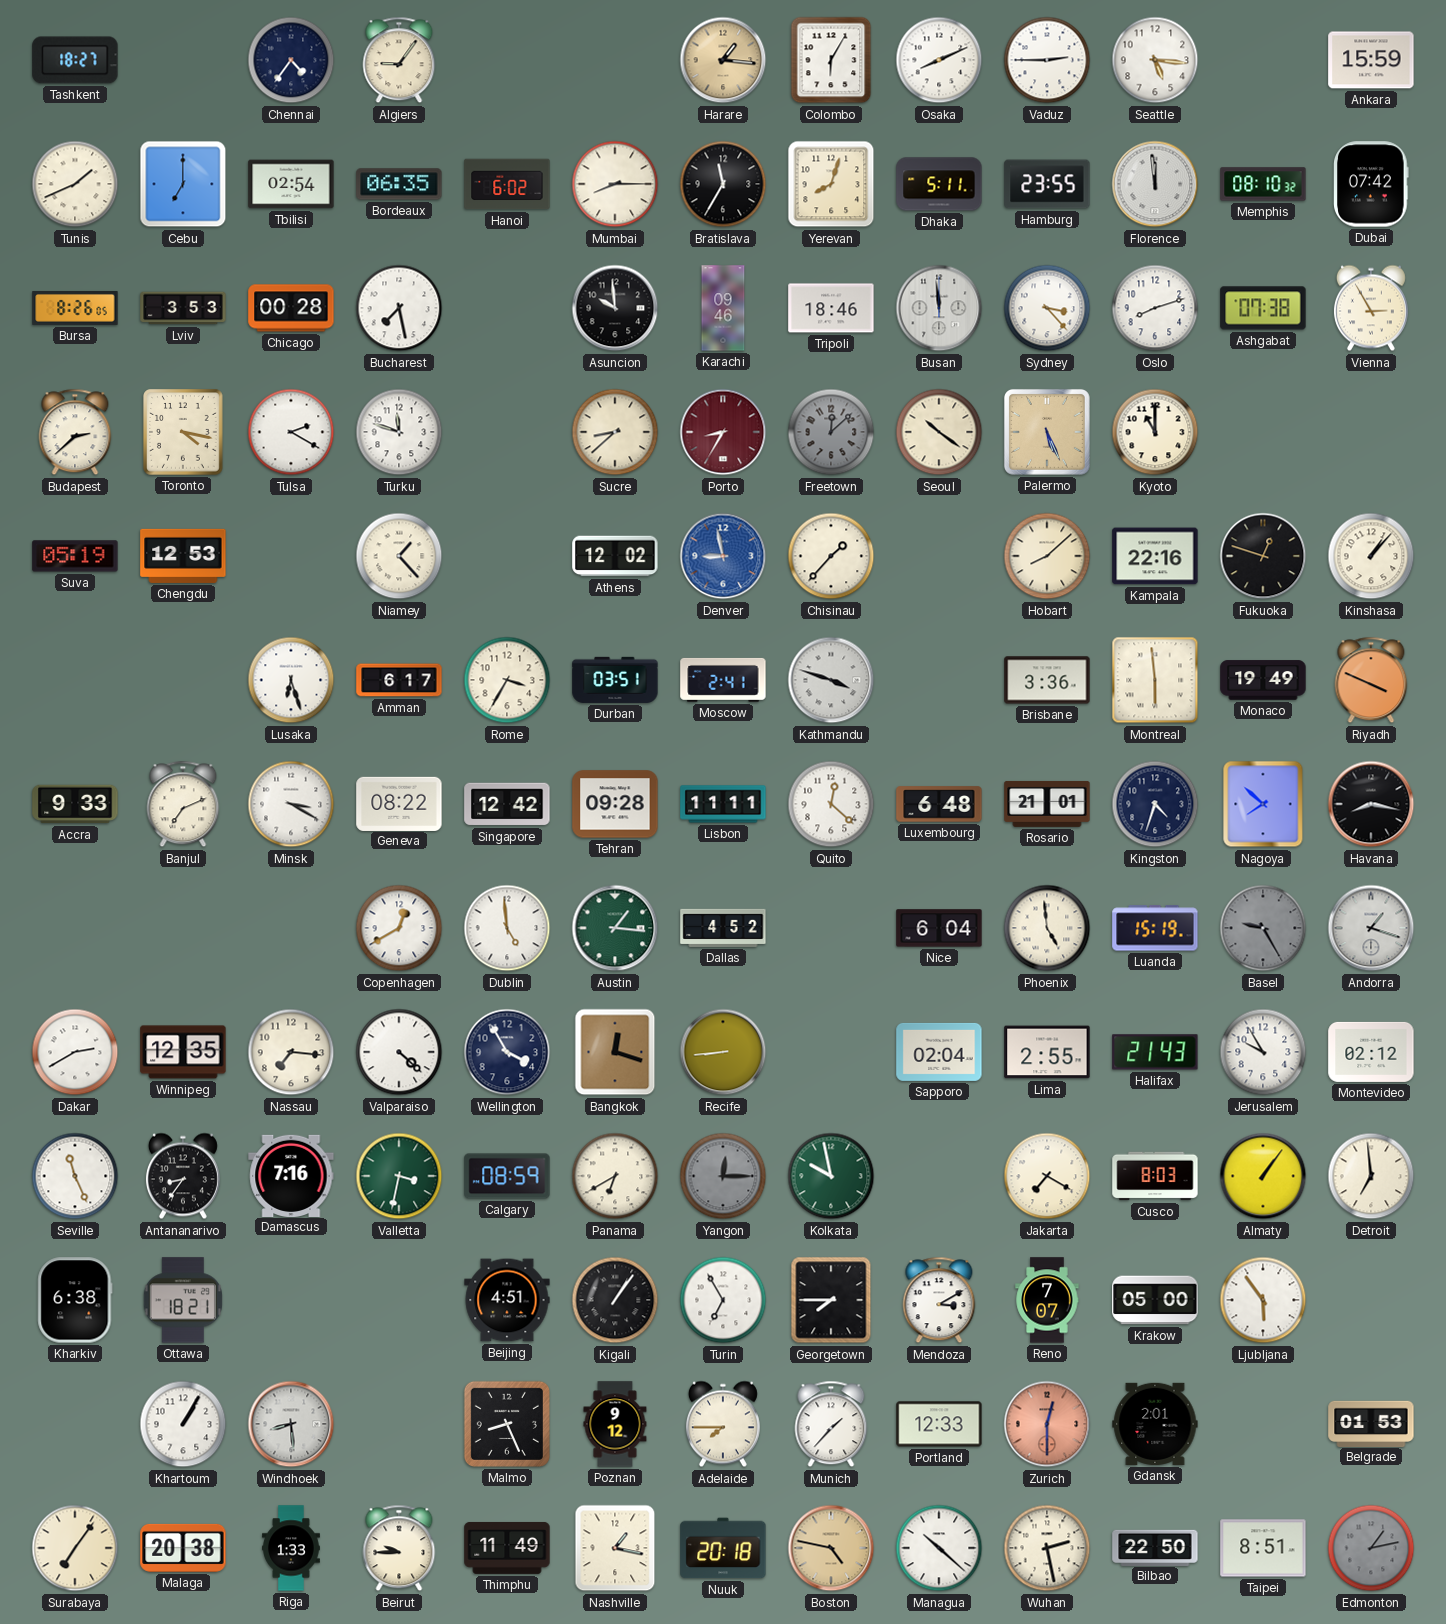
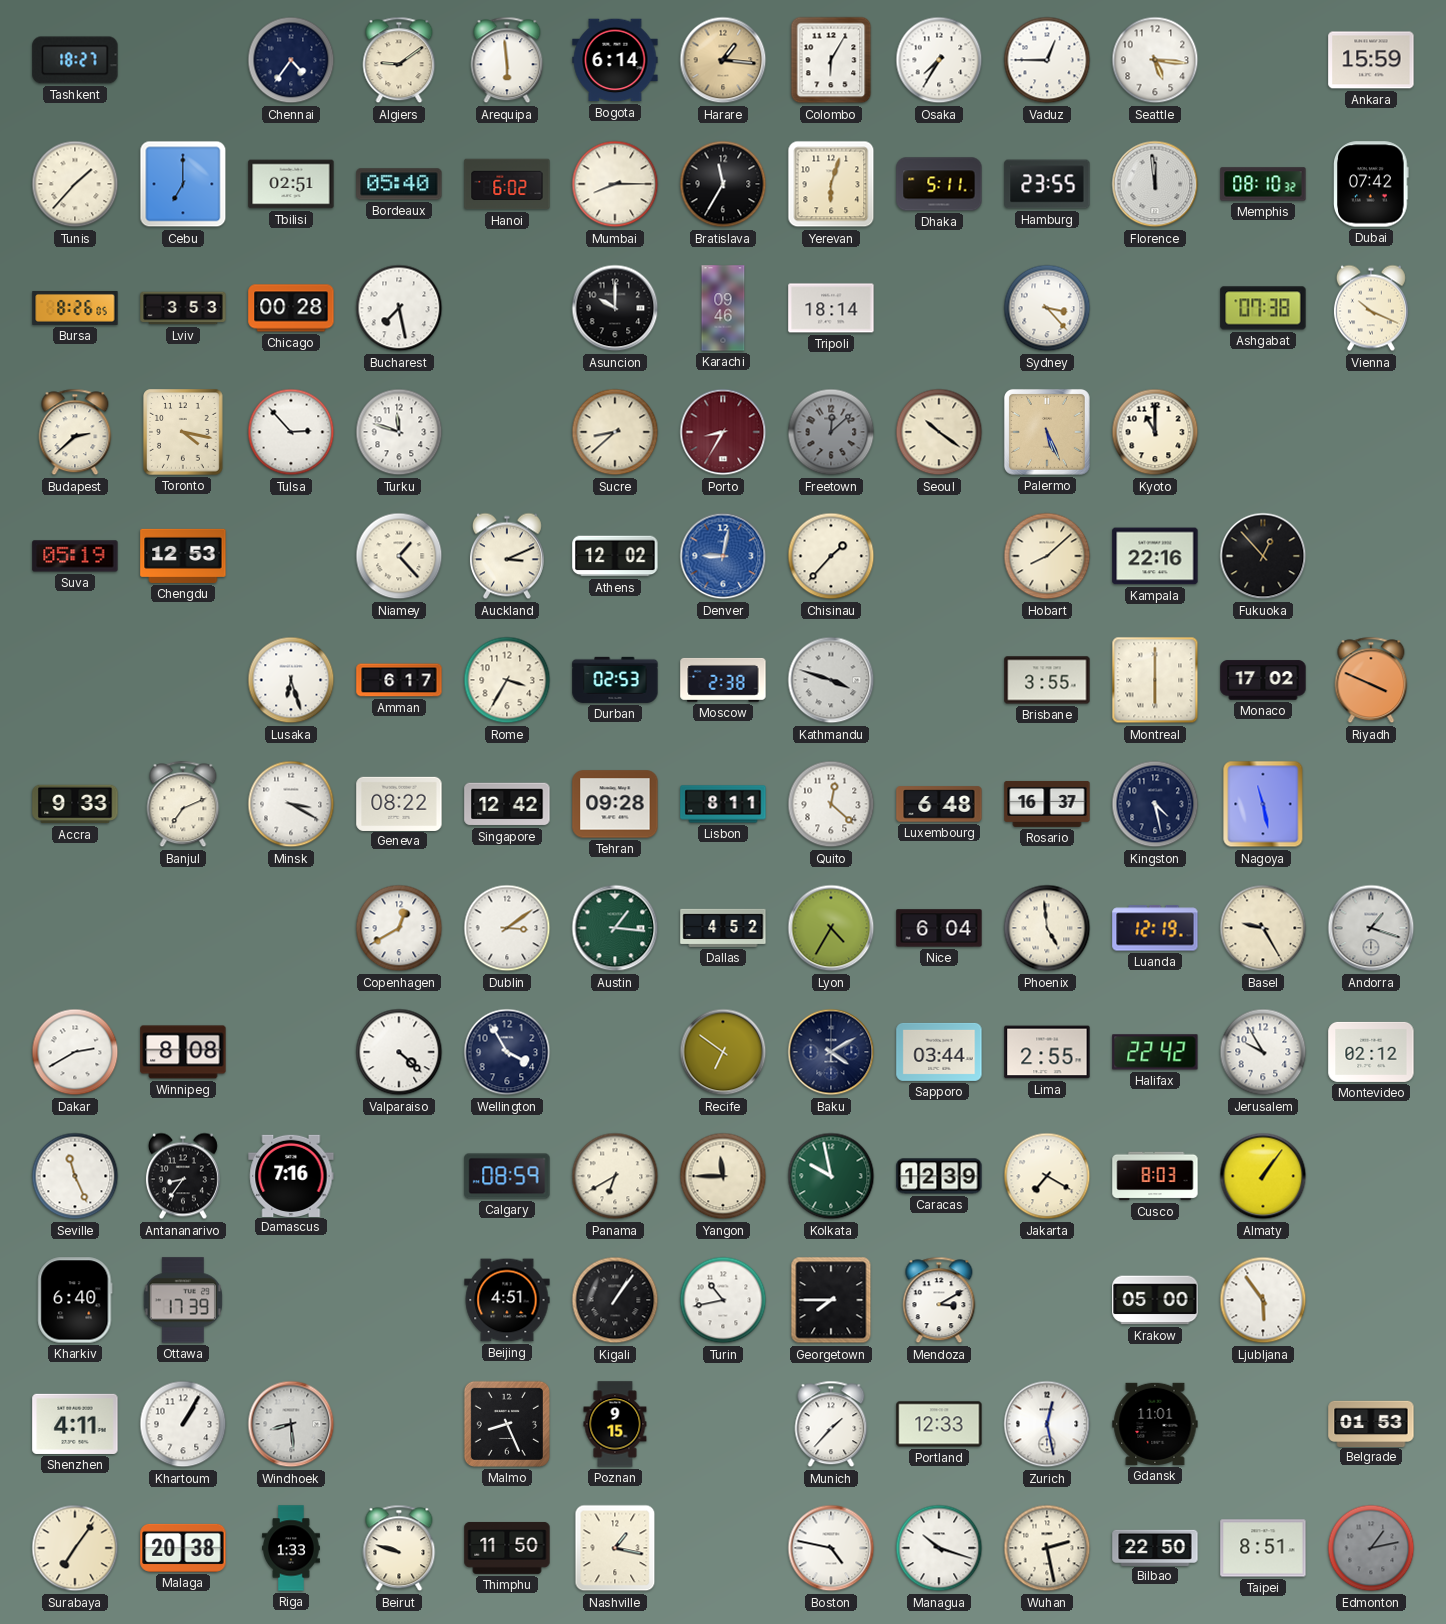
Algiers: 9:06 -> 9:09
Arequipa: none -> 5:59
Bogota: none -> 6:14
Osaka: 8:11 -> 7:35
Vaduz: 2:45 -> 12:45
Tunis: 1:41 -> 1:37
Tbilisi: 02:54 -> 02:51
Bordeaux: 06:35 -> 05:40
Yerevan: 8:03 -> 6:03
Asuncion: 9:59 -> 10:00
Tripoli: 18:46 -> 18:14
Busan: 11:59 -> none
Oslo: 8:12 -> none
Vienna: 2:55 -> 10:19
Tulsa: 2:20 -> 2:53
Auckland: none -> 3:11
Denver: 8:58 -> 9:02
Fukuoka: 12:48 -> 12:53
Kinshasa: 1:07 -> none
Durban: 03:51 -> 02:53
Moscow: 2:41 -> 2:38
Brisbane: 3:36 -> 3:55
Montreal: 5:59 -> 6:00
Monaco: 19:49 -> 17:02
Lisbon: 11:11 -> 8:11
Rosario: 21:01 -> 16:37
Kingston: 4:33 -> 4:28
Nagoya: 7:52 -> 11:28
Havana: 8:17 -> none
Dublin: 4:59 -> 3:09
Lyon: none -> 4:35
Luanda: 15:19 -> 12:19
Basel dial: grey -> cream
Winnipeg: 12:35 -> 8:08
Nassau: 7:16 -> none
Bangkok: 12:18 -> none
Recife: 8:44 -> 6:51
Baku: none -> 4:10
Sapporo: 02:04 -> 03:44
Halifax: 21:43 -> 22:42
Valletta: 3:32 -> none
Yangon: 12:15 -> 11:45
Yangon dial: grey -> cream
Caracas: none -> 12:39
Detroit: 6:59 -> none
Kharkiv: 6:38 -> 6:40
Ottawa: 18:21 -> 17:39
Turin: 6:55 -> 10:43
Reno: 7:07 -> none
Shenzhen: none -> 4:11
Poznan: 9:12 -> 9:15
Adelaide: 7:45 -> none
Zurich: 12:30 -> 12:28
Zurich dial: salmon -> white
Gdansk: 2:01 -> 11:01
Beirut: 9:45 -> 9:48
Thimphu: 11:49 -> 11:50
Nuuk: 20:18 -> none
Boston dial: champagne -> white
Managua: 10:22 -> 10:18
